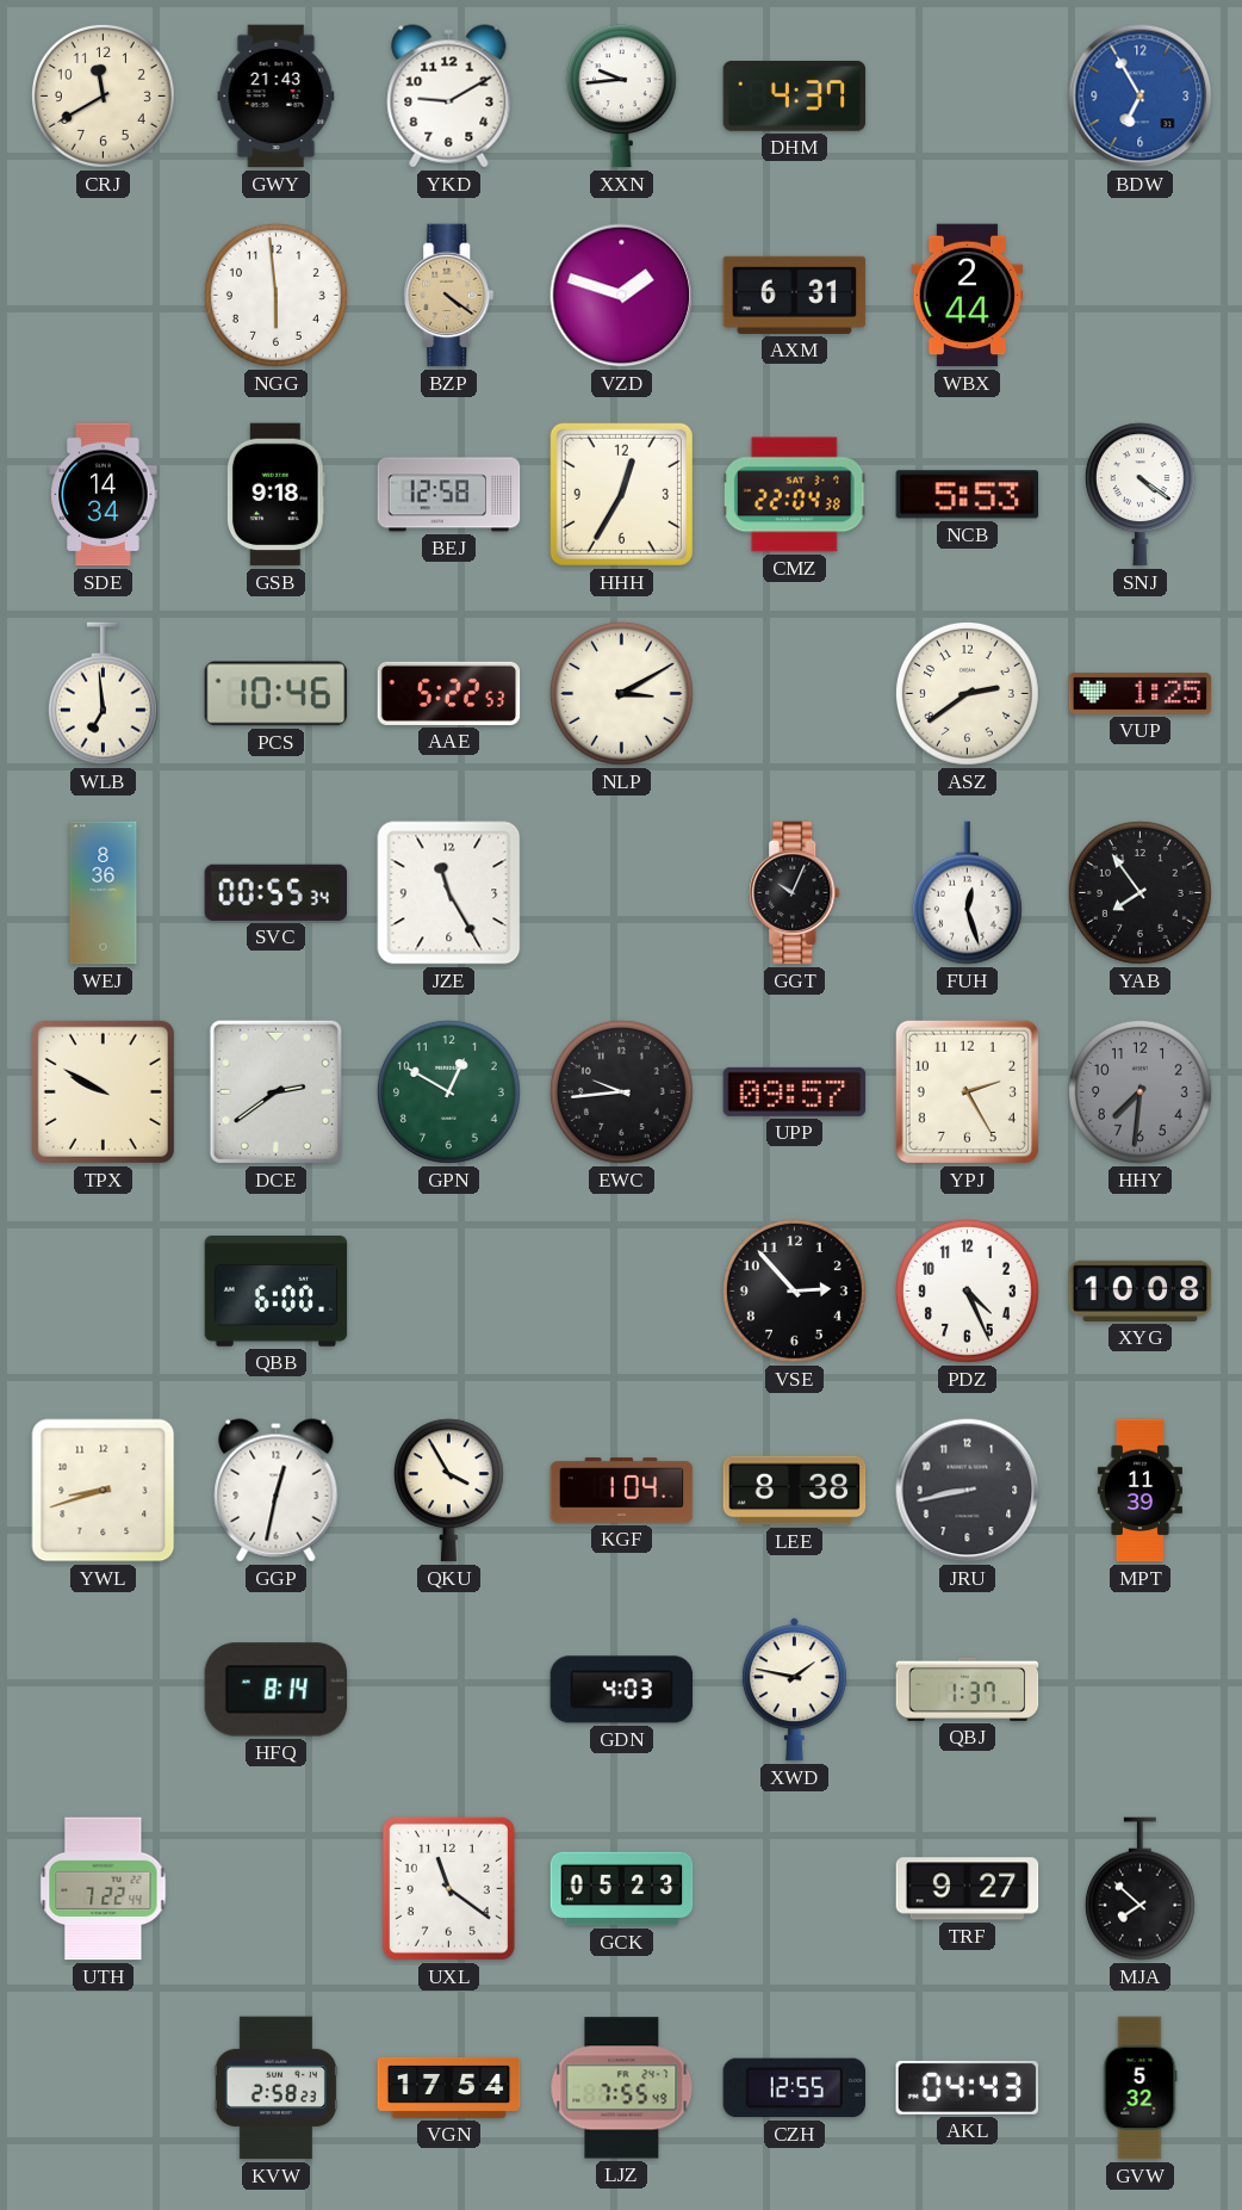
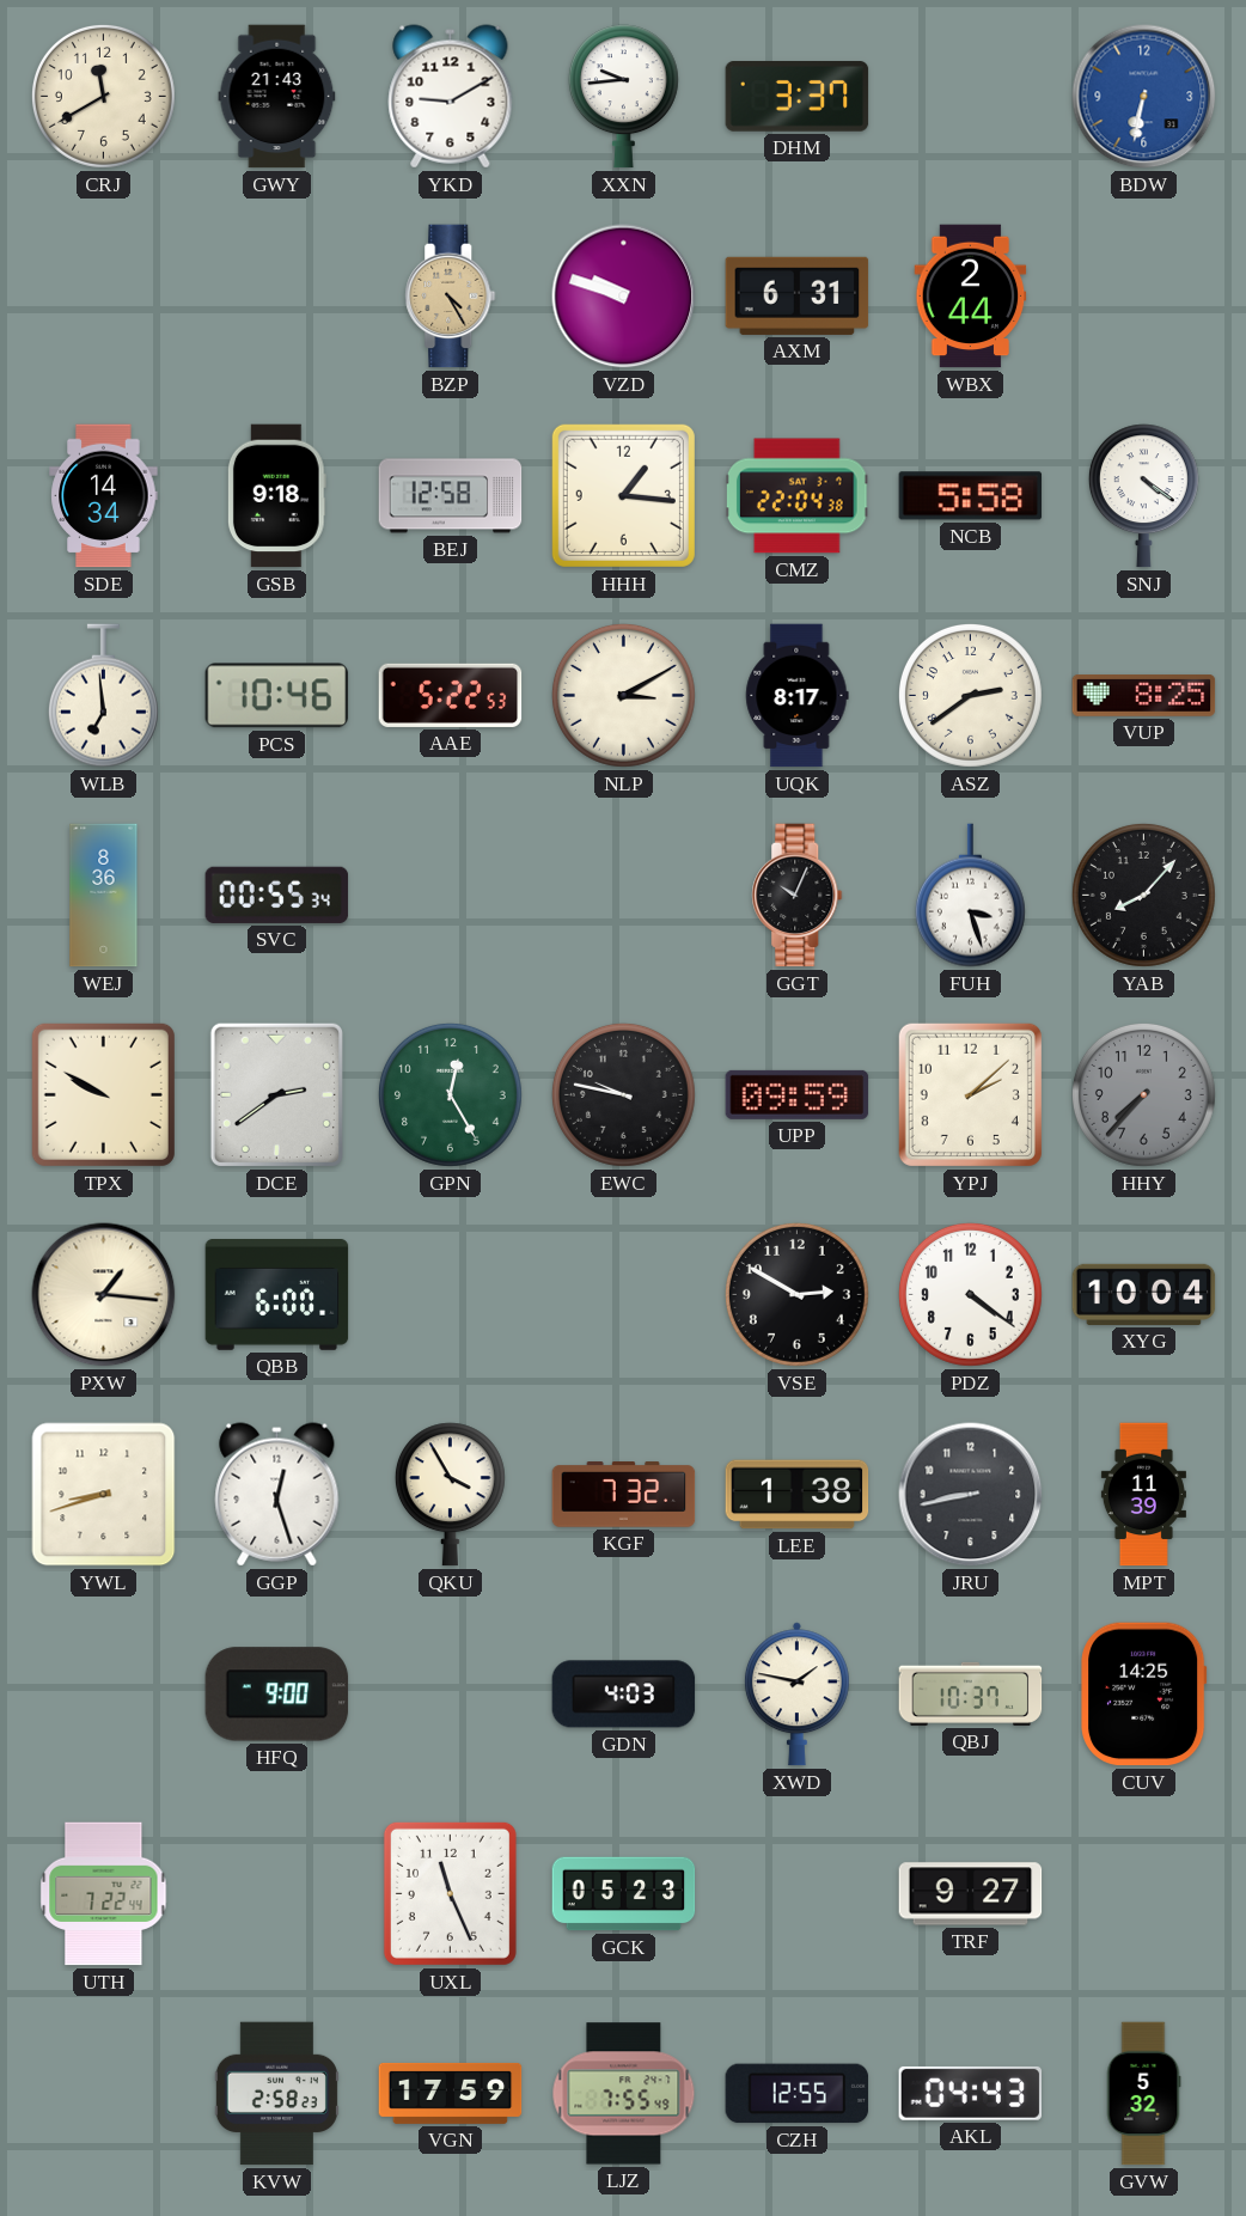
DHM: 4:37 -> 3:37
BDW: 6:55 -> 6:32
NGG: 5:59 -> none
BZP: 4:21 -> 4:25
VZD: 1:48 -> 9:48
HHH: 12:35 -> 1:16
NCB: 5:53 -> 5:58
UQK: none -> 8:17
VUP: 1:25 -> 8:25
JZE: 11:25 -> none
FUH: 12:27 -> 3:27
YAB: 7:54 -> 8:07
GPN: 12:50 -> 12:25
EWC: 9:44 -> 9:47
UPP: 09:57 -> 09:59
YPJ: 2:25 -> 2:08
HHY: 7:31 -> 7:37
PXW: none -> 1:16
VSE: 2:53 -> 2:50
PDZ: 4:26 -> 4:21
XYG: 10:08 -> 10:04
GGP: 12:32 -> 12:27
KGF: 1:04 -> 7:32
LEE: 8:38 -> 1:38
HFQ: 8:14 -> 9:00
QBJ: 1:37 -> 10:37
CUV: none -> 14:25
UXL: 11:21 -> 11:26
MJA: 7:52 -> none
VGN: 17:54 -> 17:59
